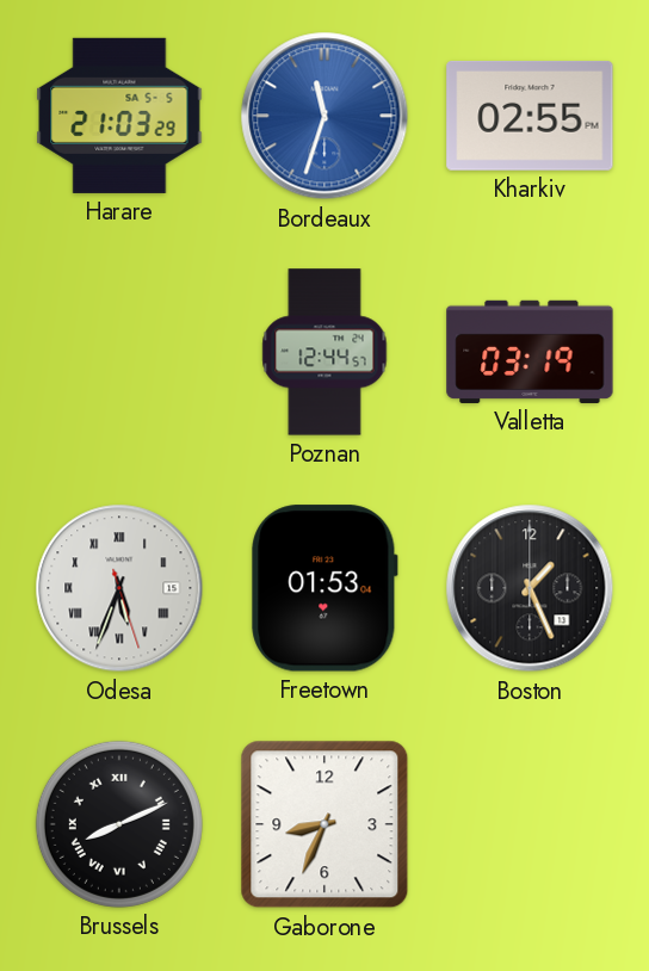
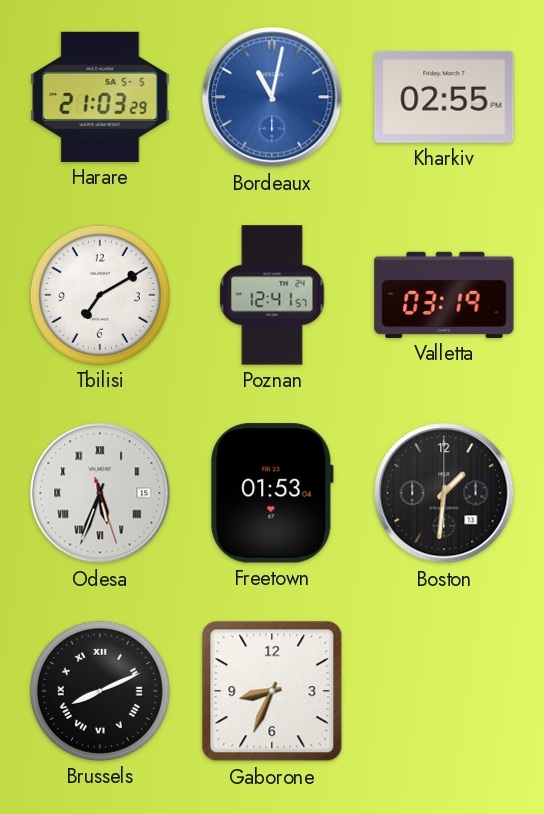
Bordeaux: 11:33 -> 11:02
Tbilisi: none -> 7:10
Poznan: 12:44 -> 12:41
Boston: 1:26 -> 1:31
